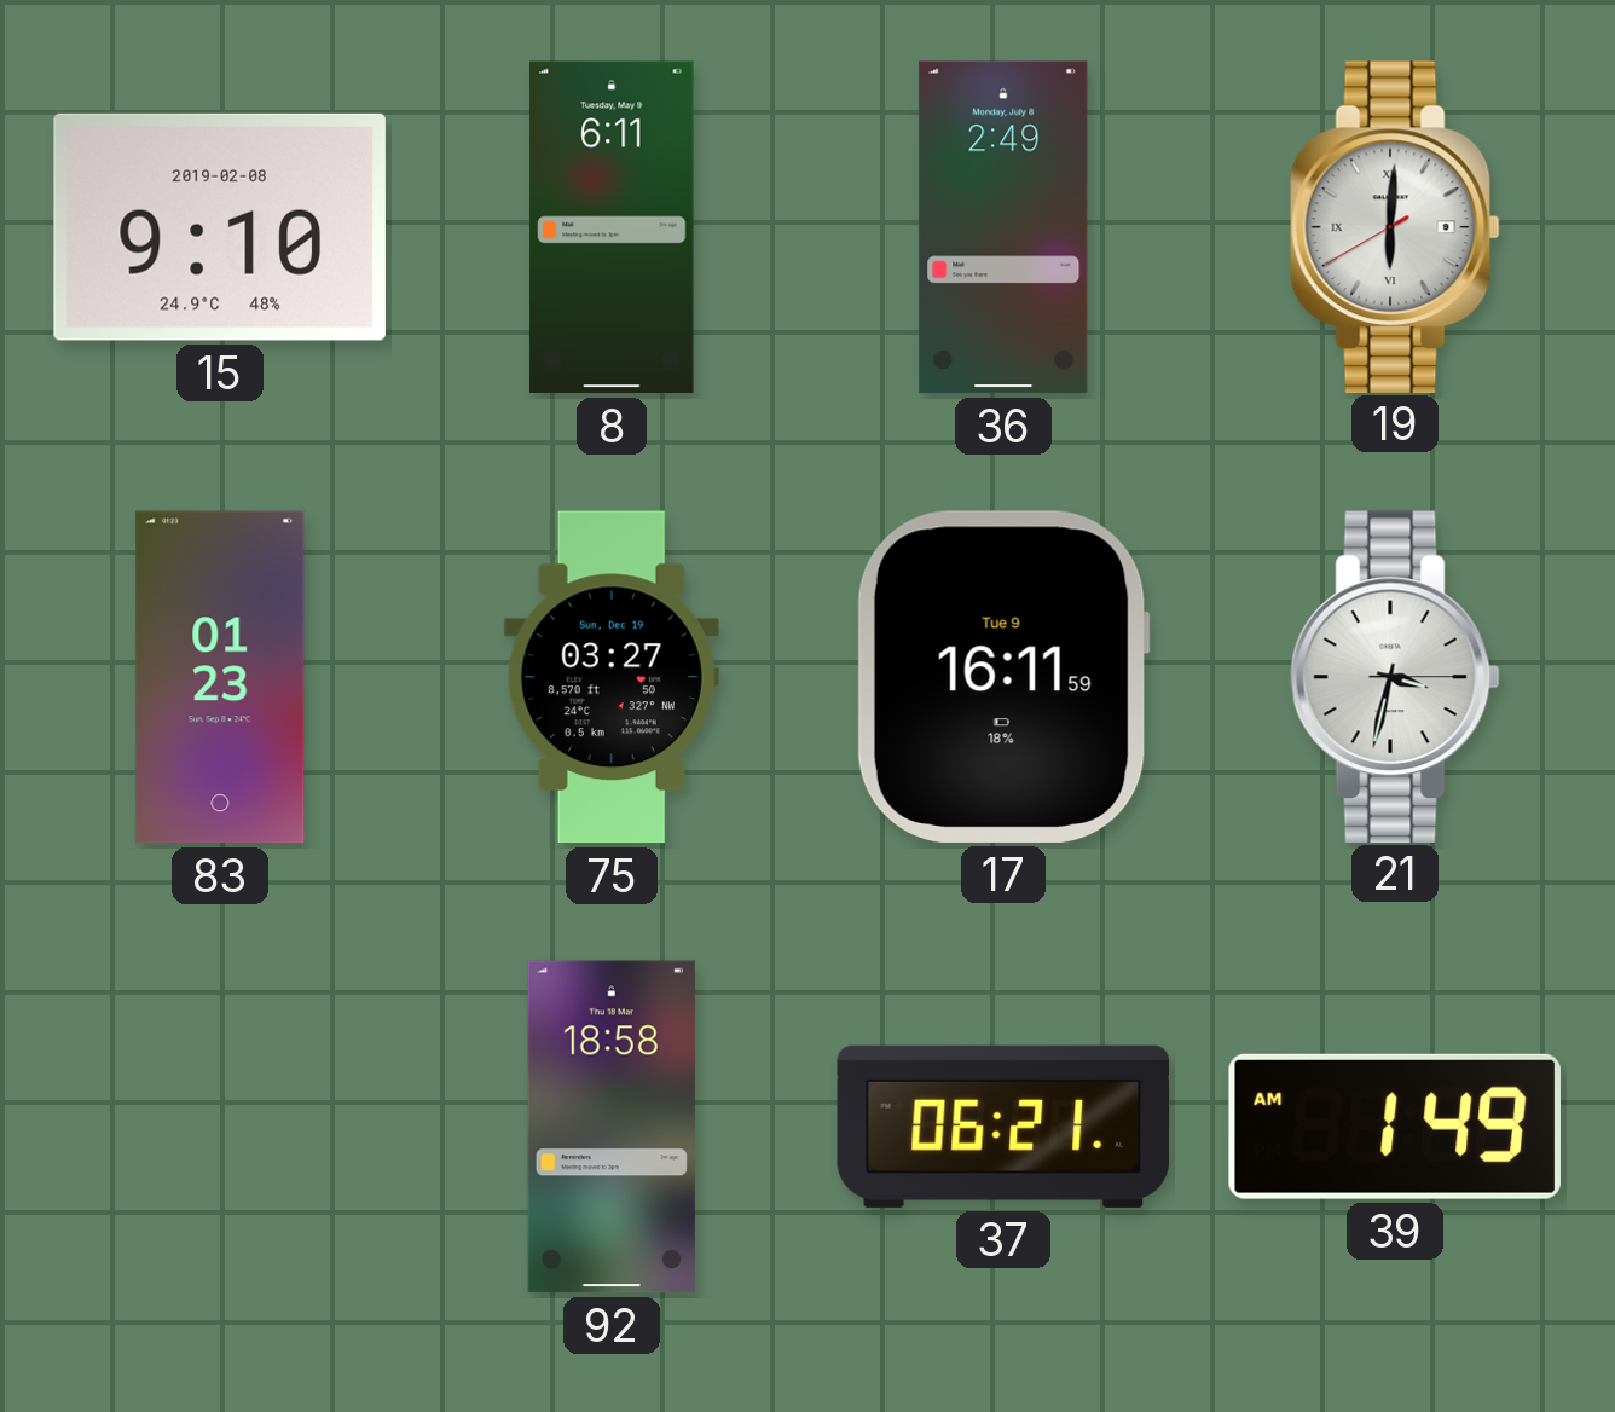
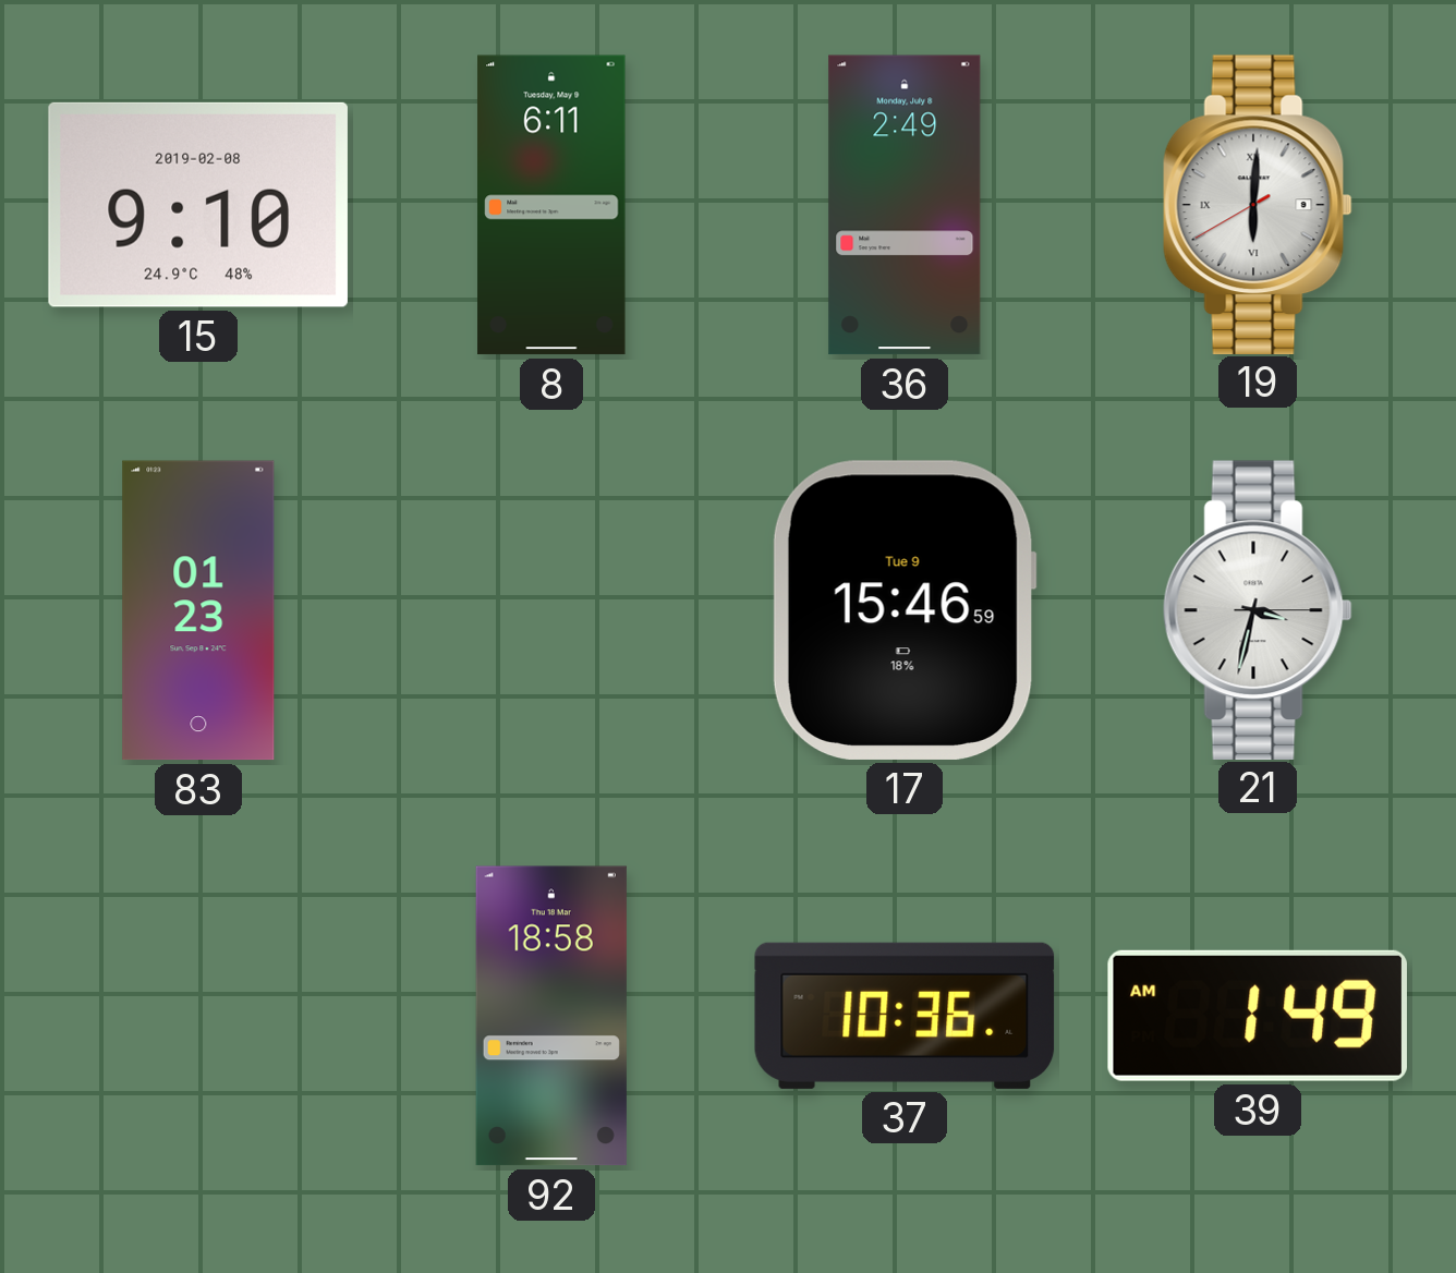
75: 03:27 -> none
17: 16:11 -> 15:46
37: 06:21 -> 10:36
